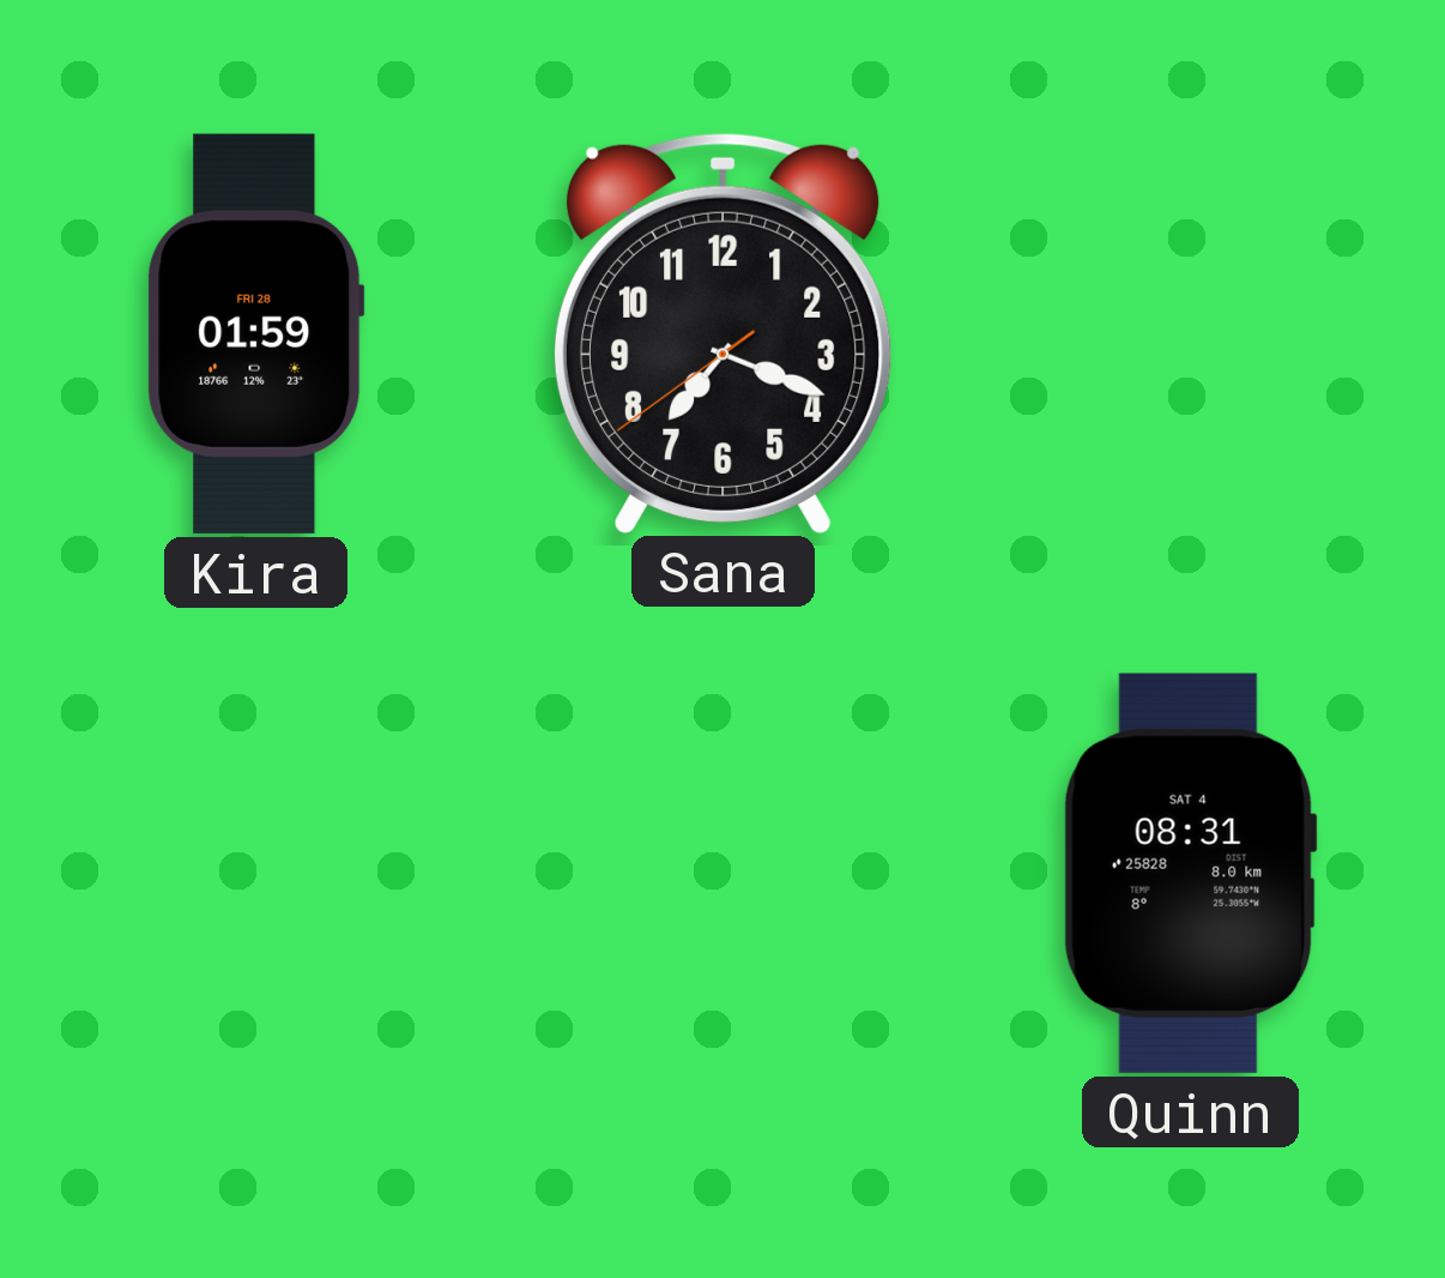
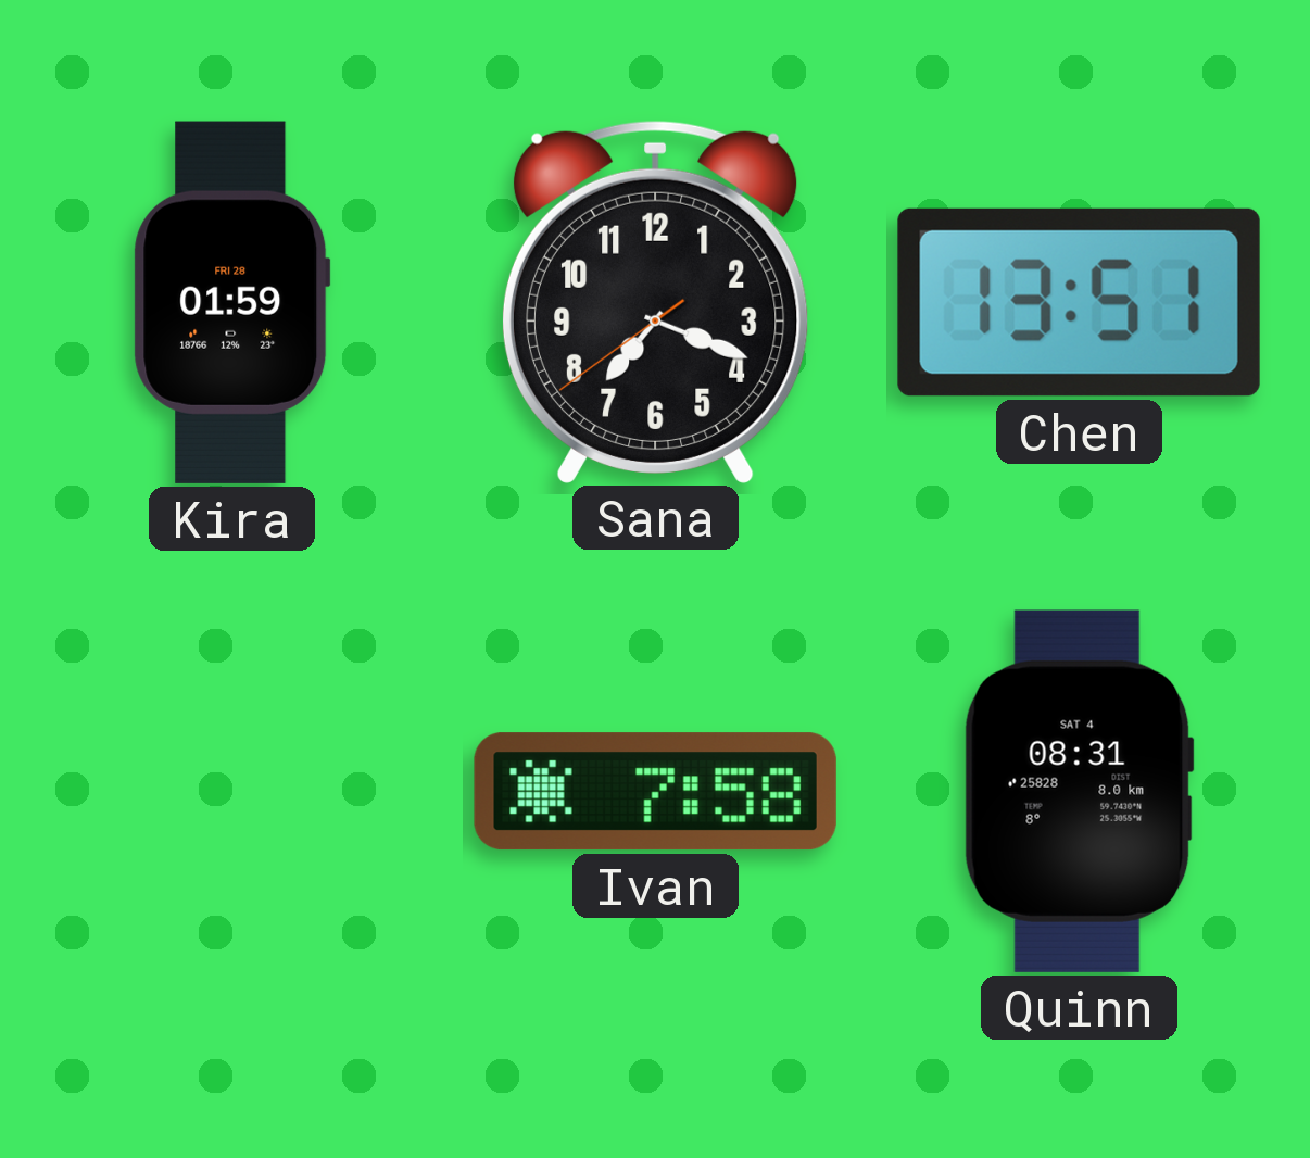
Chen: none -> 13:51
Ivan: none -> 7:58
